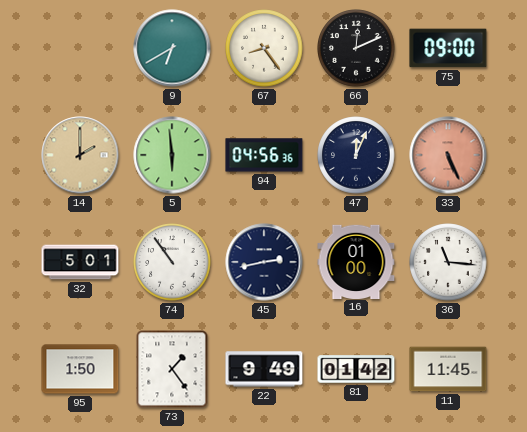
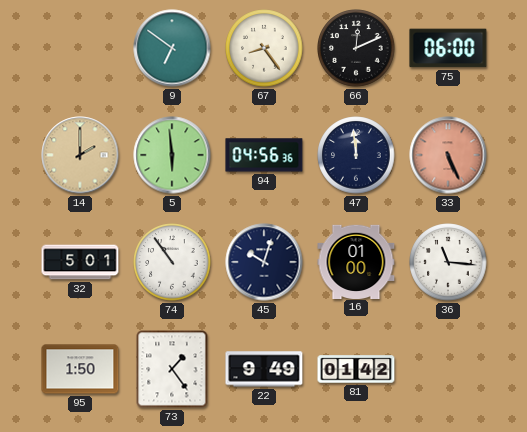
9: 6:40 -> 6:51
75: 09:00 -> 06:00
47: 12:04 -> 11:59
45: 2:43 -> 10:03
11: 11:45 -> none
